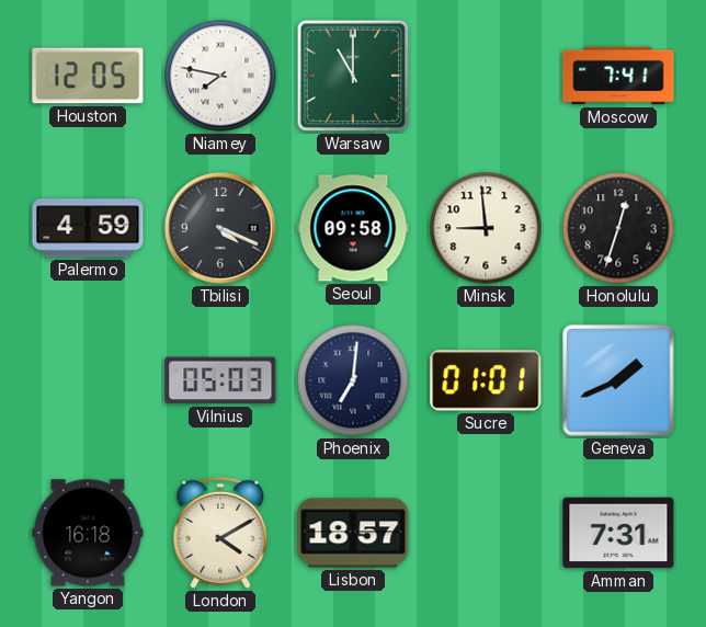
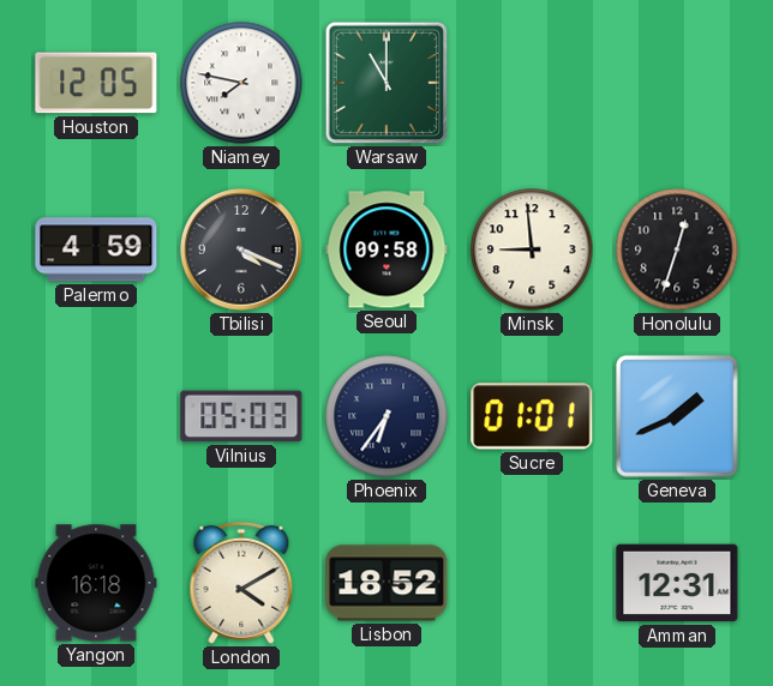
Moscow: 7:41 -> none
Phoenix: 7:01 -> 6:36
Lisbon: 18:57 -> 18:52
Amman: 7:31 -> 12:31
